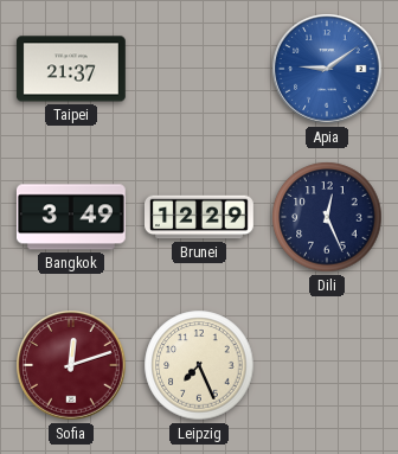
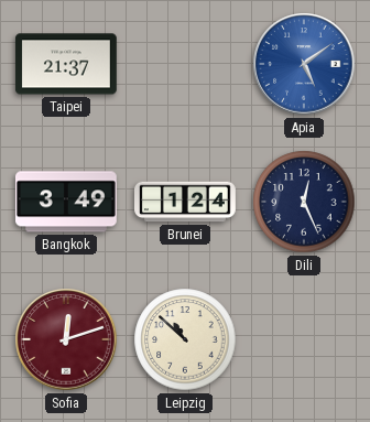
Apia: 9:09 -> 5:09
Brunei: 12:29 -> 1:24
Leipzig: 7:26 -> 10:52
